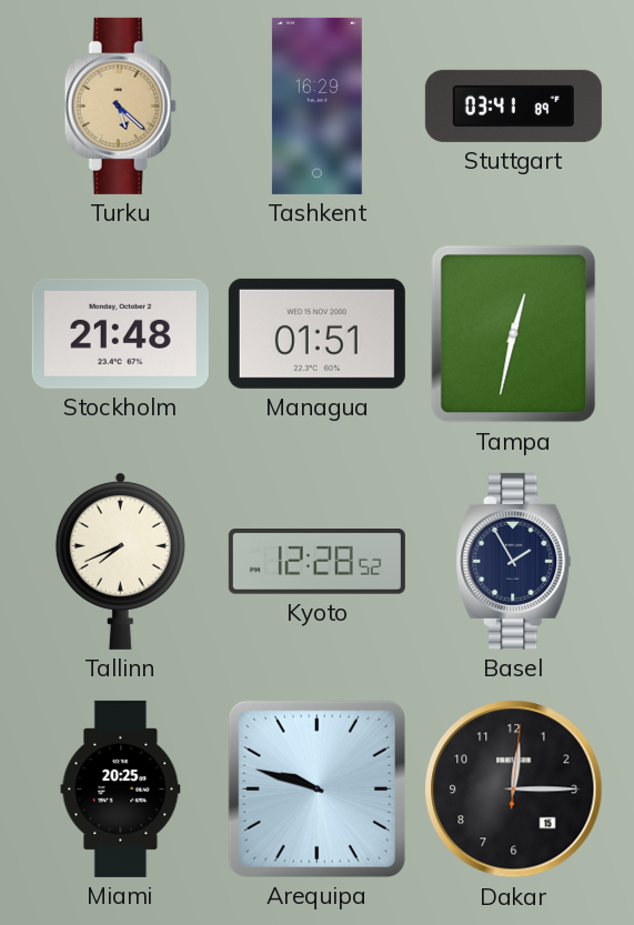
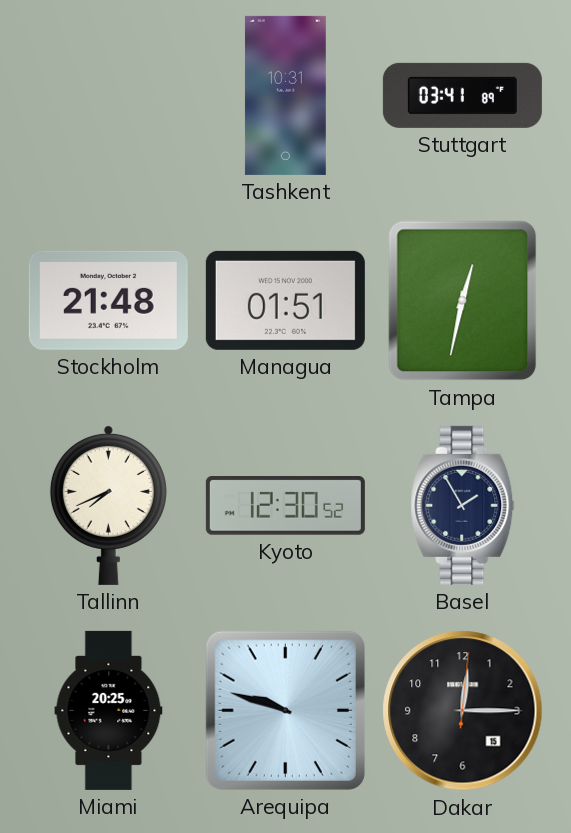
Turku: 5:22 -> none
Tashkent: 16:29 -> 10:31
Kyoto: 12:28 -> 12:30
